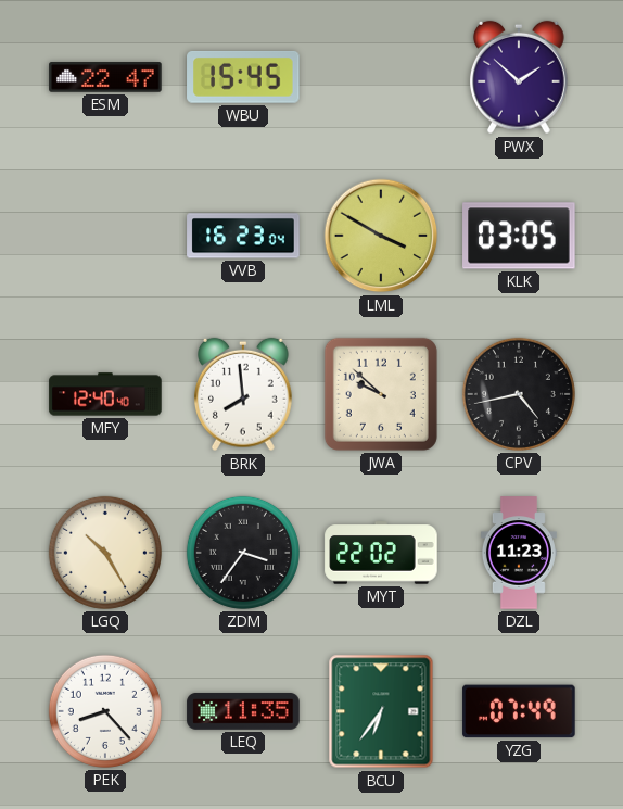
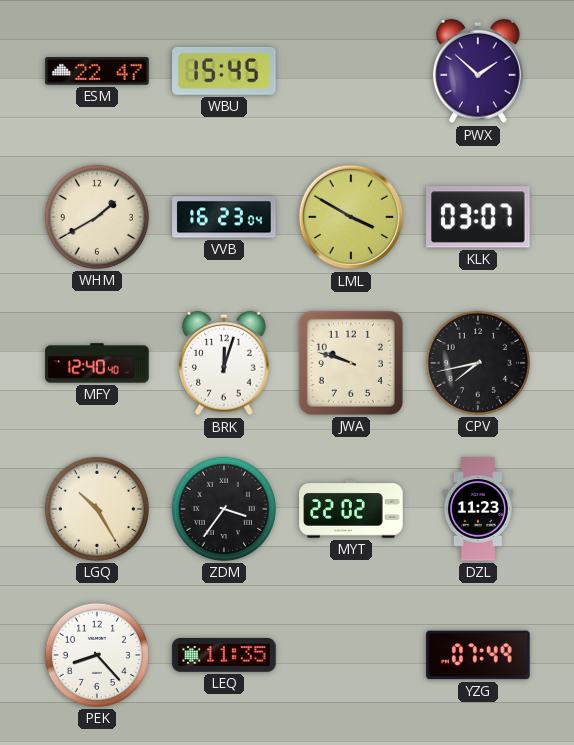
WHM: none -> 1:40
KLK: 03:05 -> 03:07
BRK: 7:59 -> 12:03
JWA: 9:52 -> 9:48
CPV: 4:43 -> 7:43
BCU: 6:36 -> none
